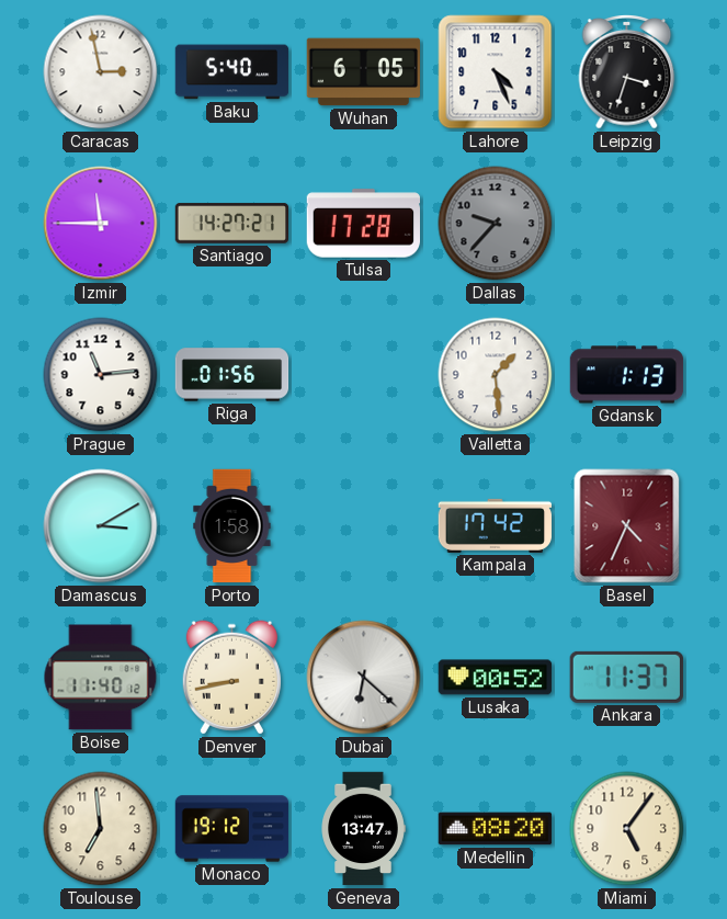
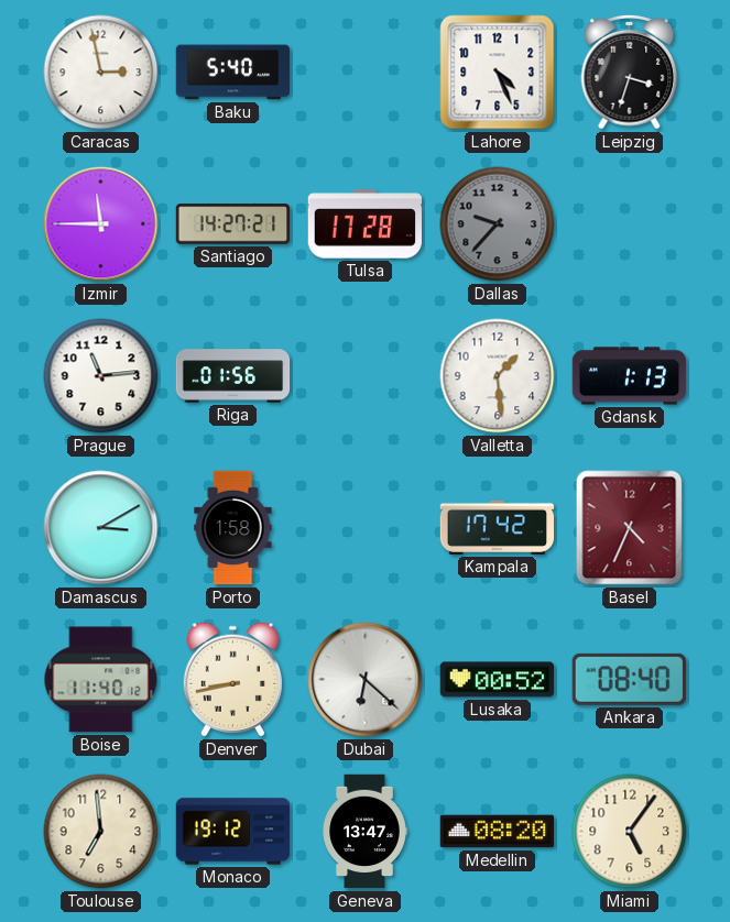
Wuhan: 6:05 -> none
Ankara: 11:37 -> 08:40
